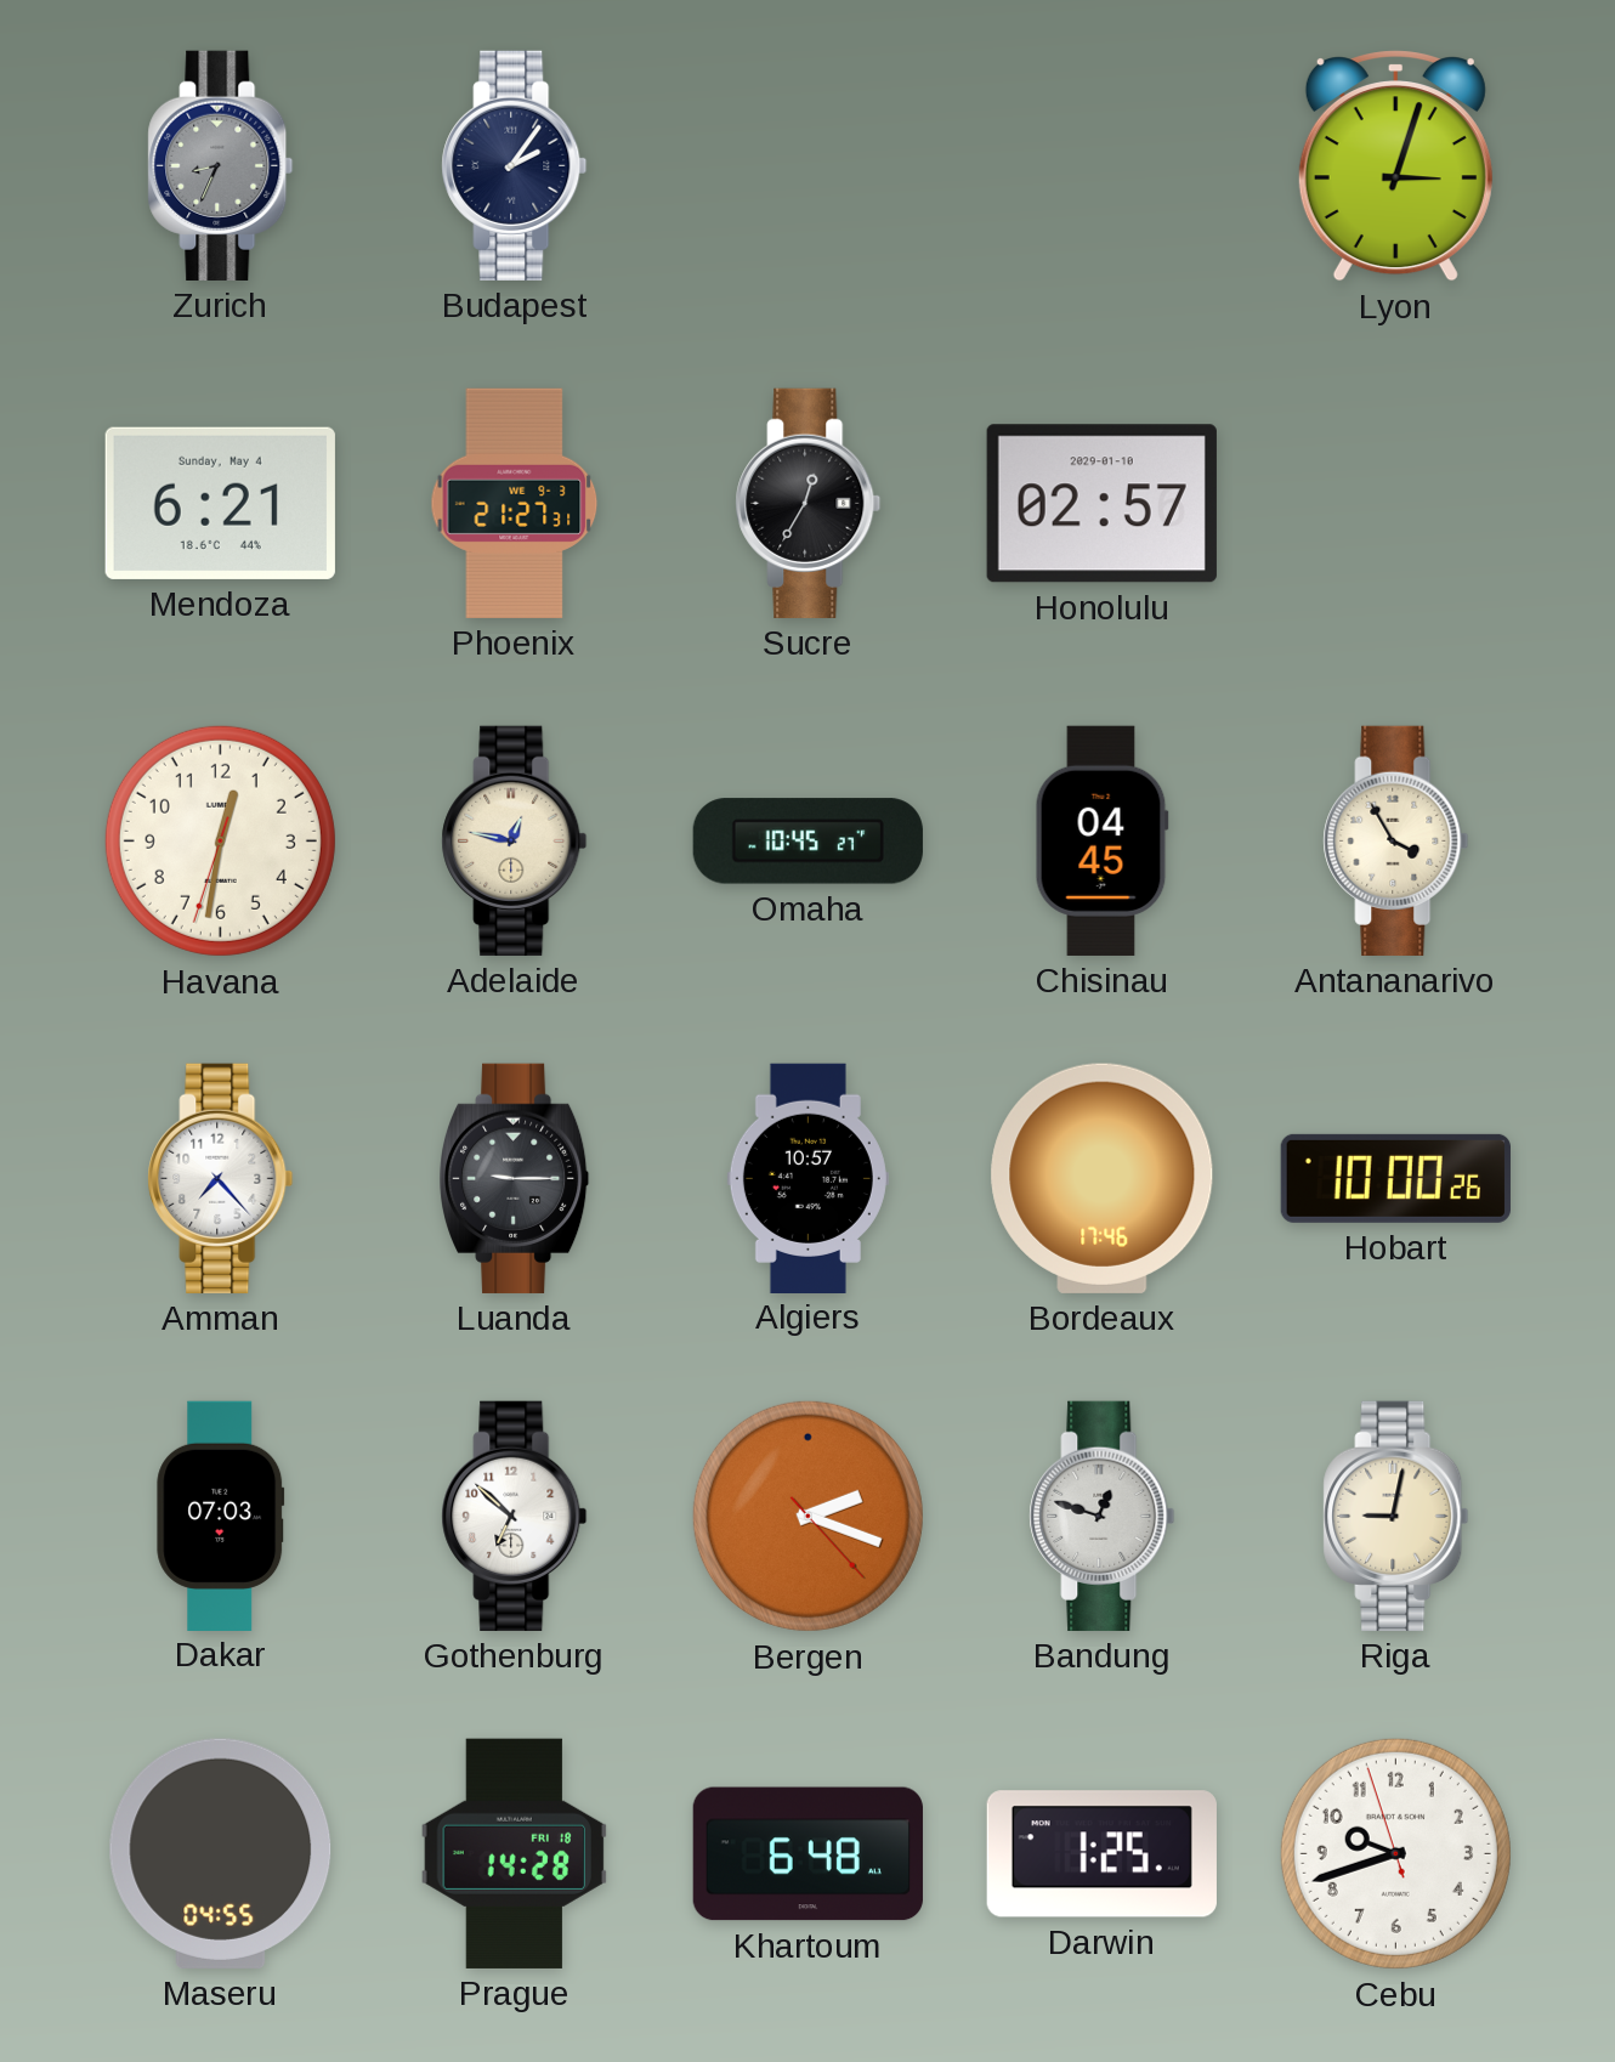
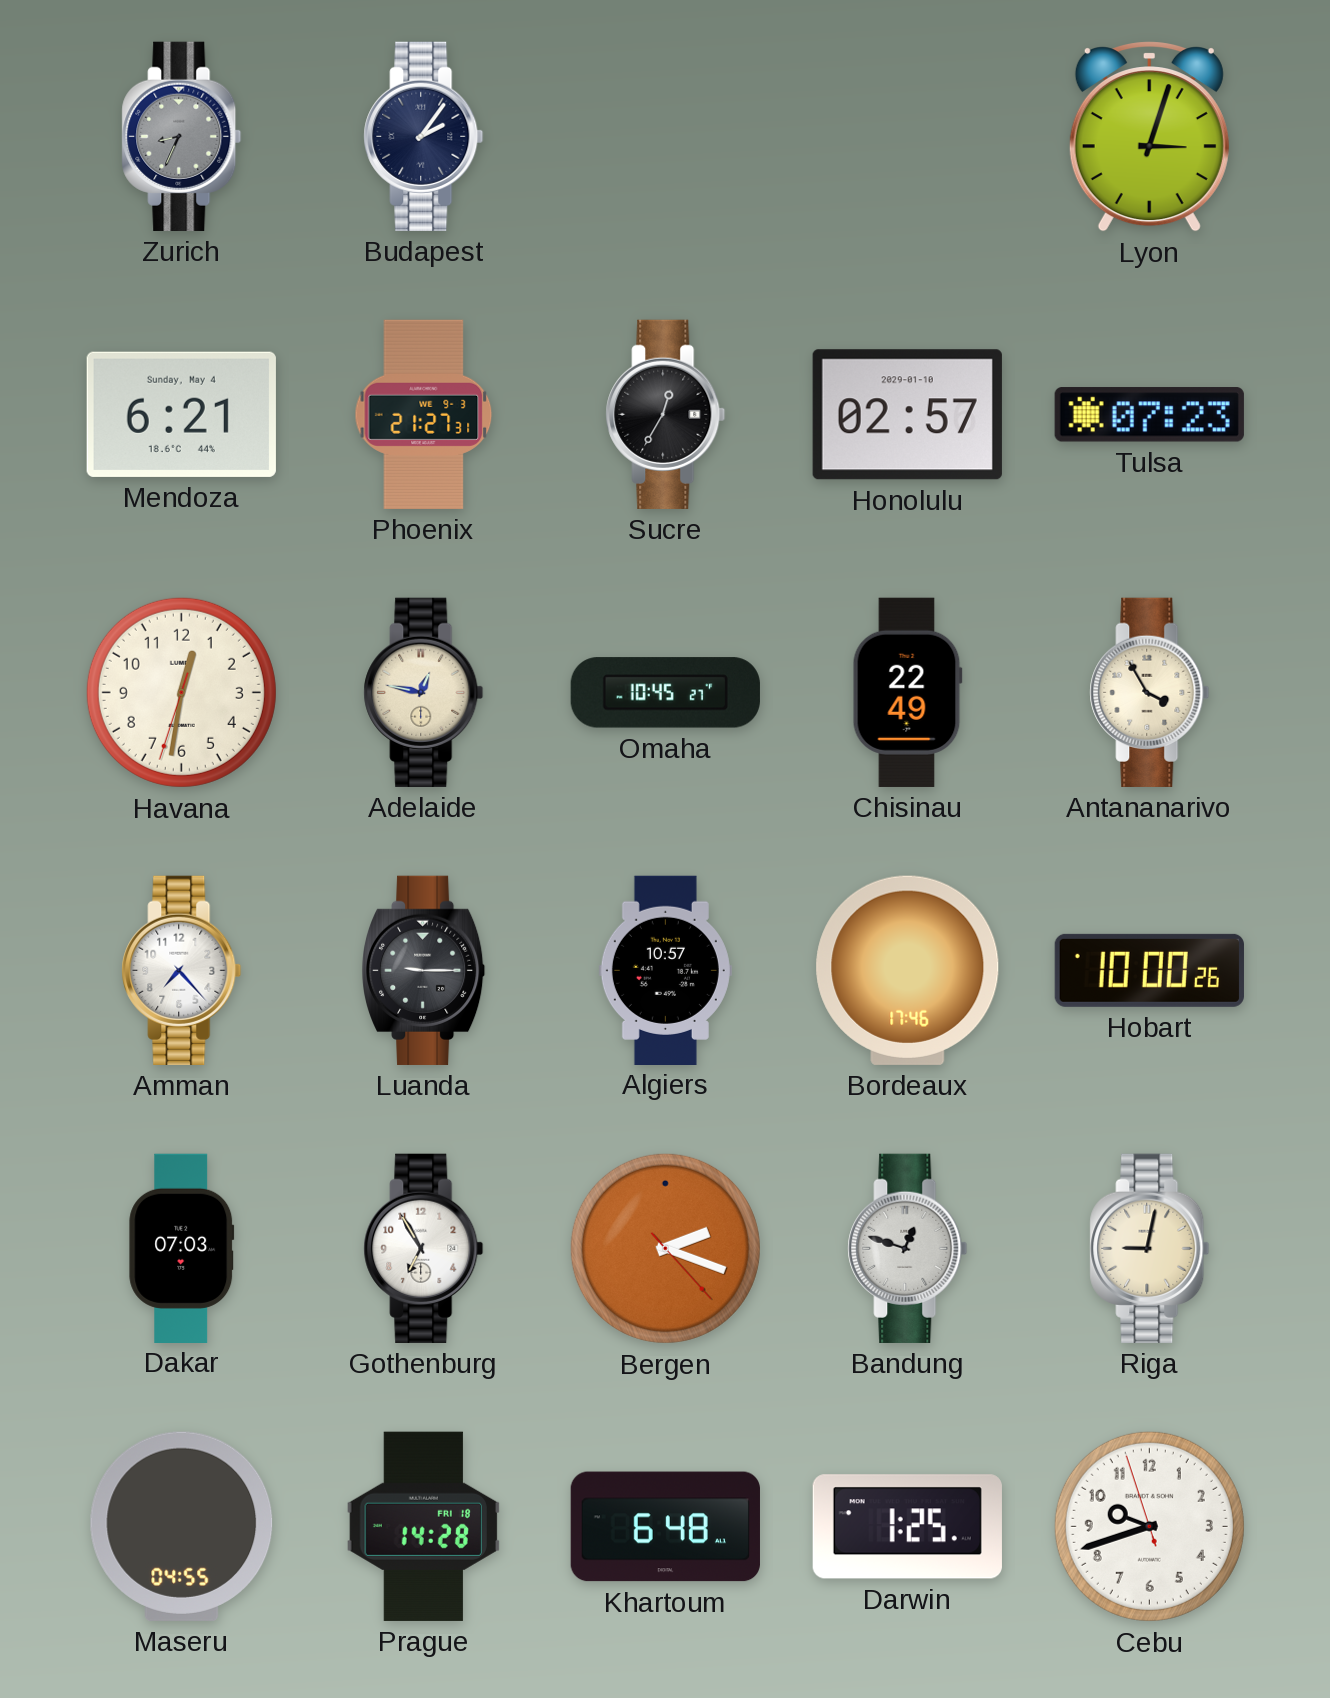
Tulsa: none -> 07:23
Chisinau: 04:45 -> 22:49
Gothenburg: 6:52 -> 6:55
